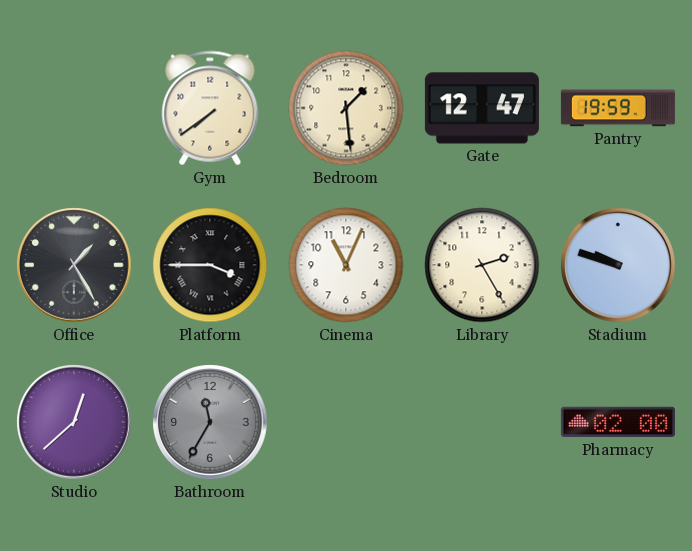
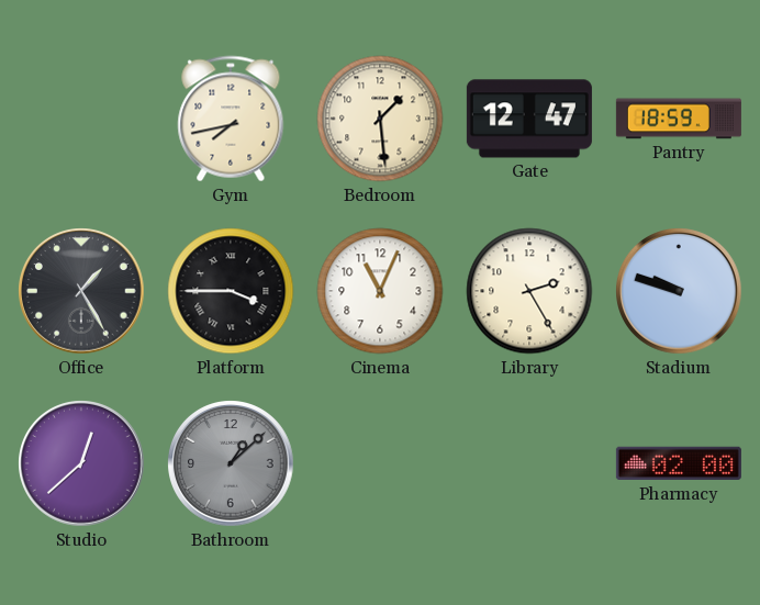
Gym: 7:39 -> 7:43
Pantry: 19:59 -> 18:59
Bathroom: 11:35 -> 1:08
